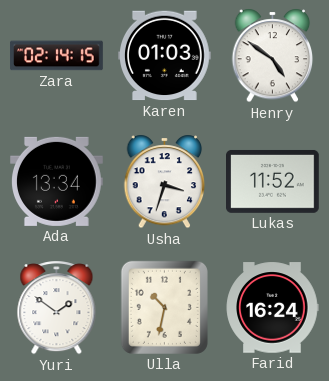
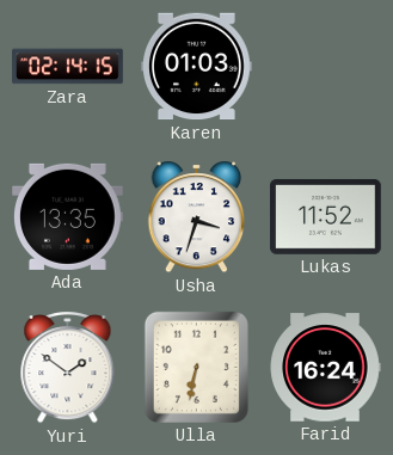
Henry: 4:51 -> none
Ada: 13:34 -> 13:35
Ulla: 10:32 -> 6:32
